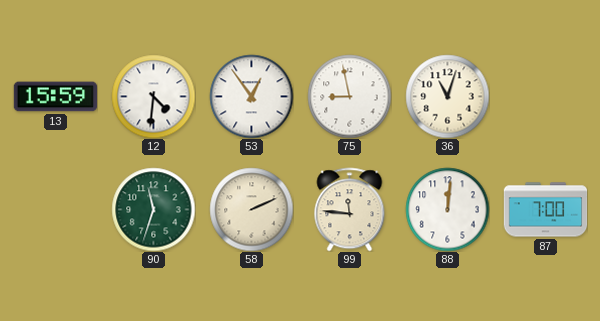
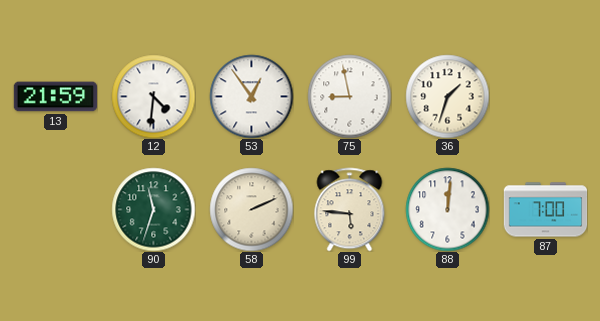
13: 15:59 -> 21:59
36: 11:03 -> 1:33
99: 11:46 -> 5:46
